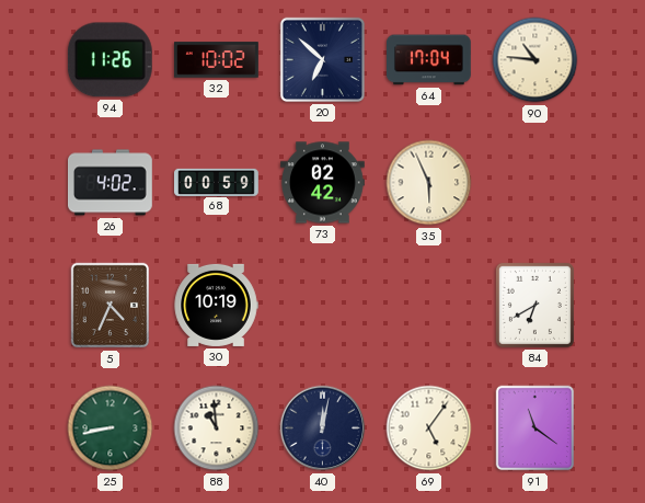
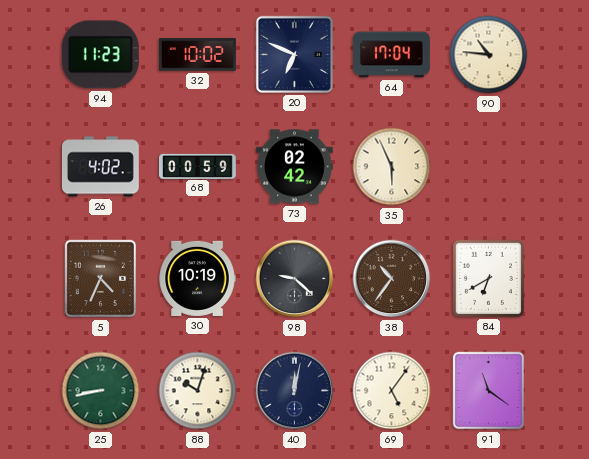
94: 11:26 -> 11:23
20: 6:52 -> 6:49
98: none -> 9:22
38: none -> 10:36
88: 10:59 -> 10:03
